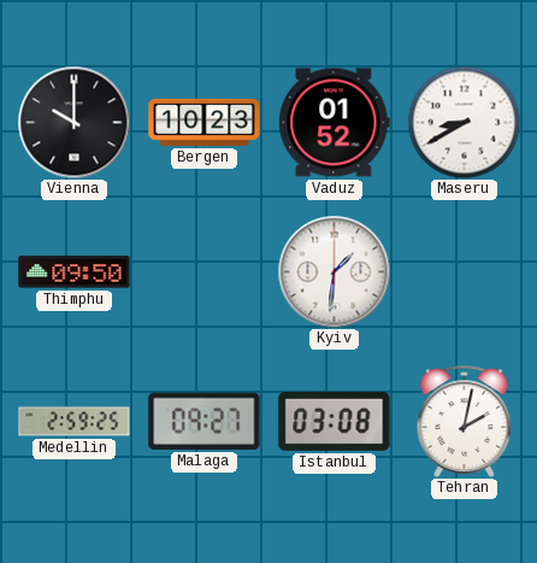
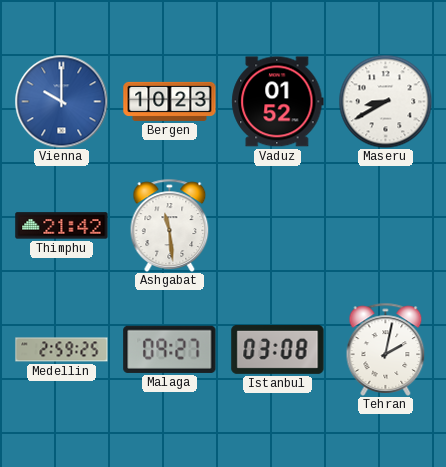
Vienna dial: black -> blue
Thimphu: 09:50 -> 21:42
Ashgabat: none -> 11:29
Kyiv: 1:31 -> none
